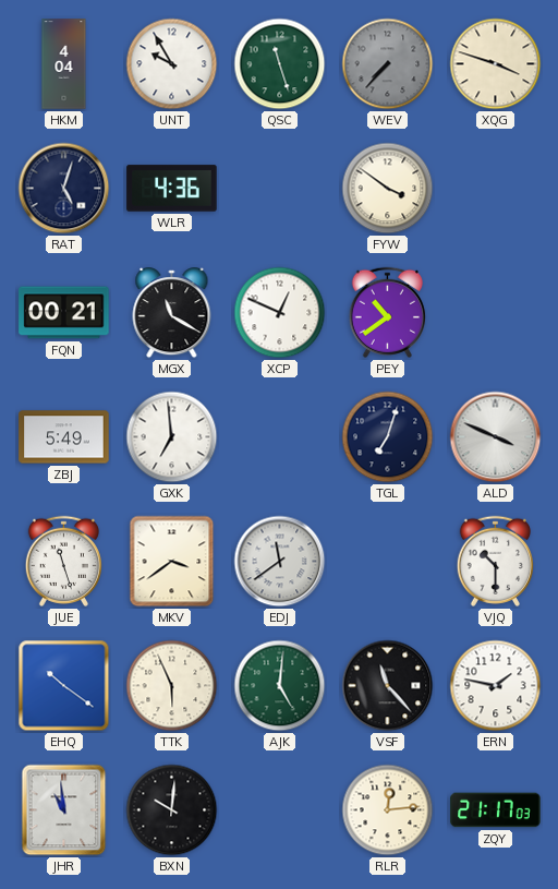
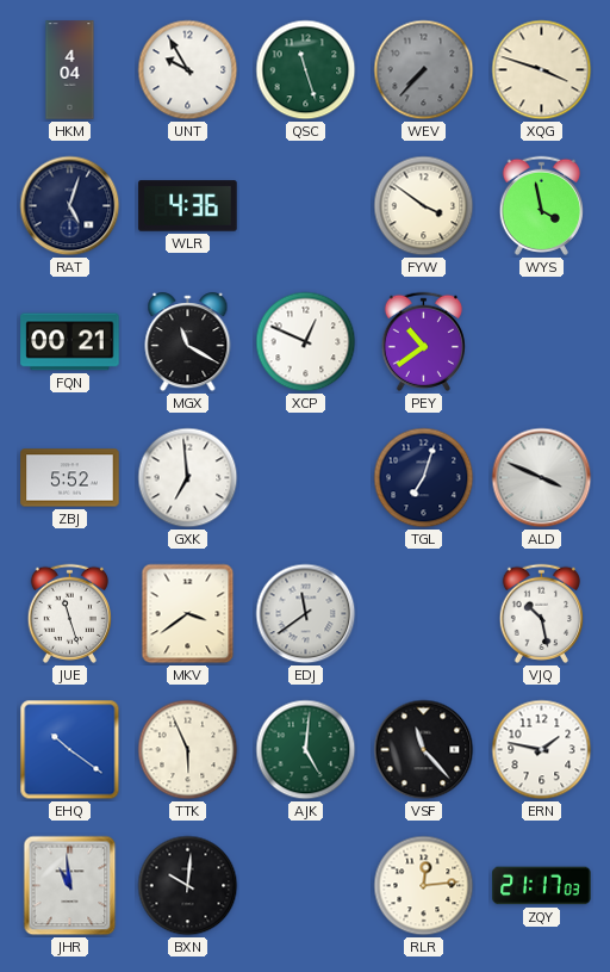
WYS: none -> 3:58
ZBJ: 5:49 -> 5:52
VJQ: 10:30 -> 10:28
